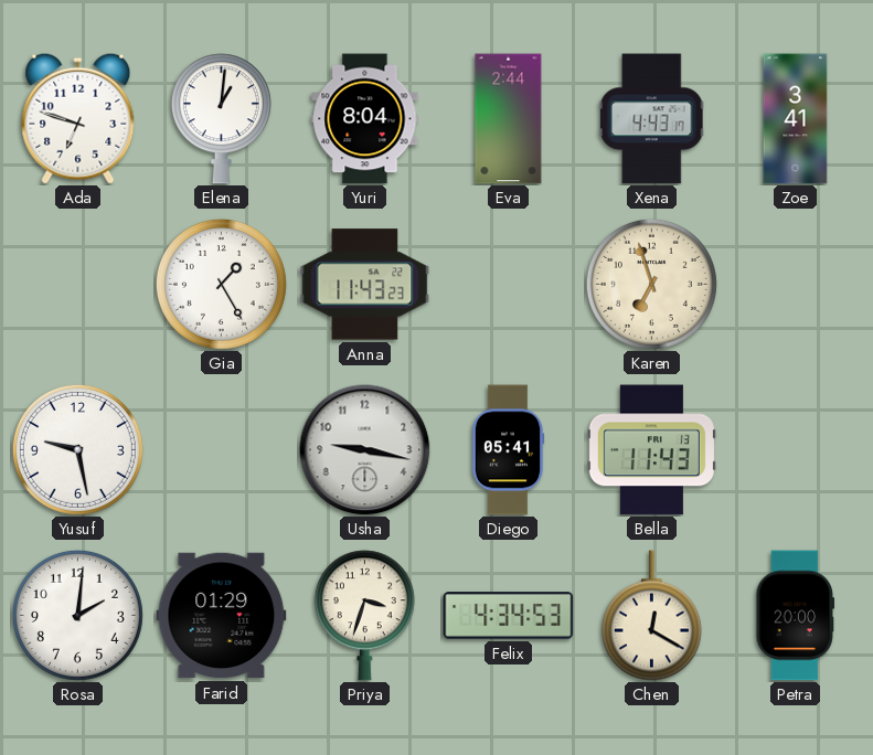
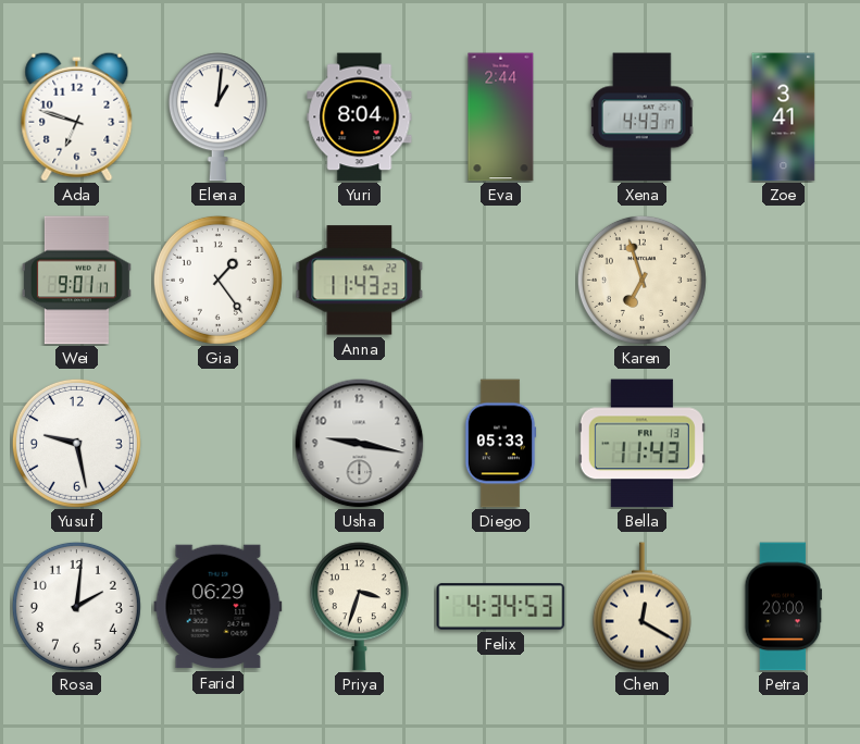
Wei: none -> 9:01
Gia: 1:25 -> 1:24
Diego: 05:41 -> 05:33
Farid: 01:29 -> 06:29
